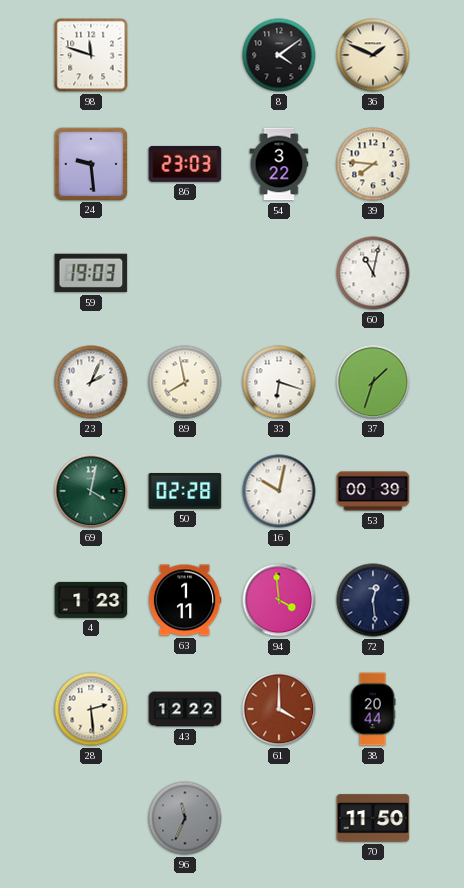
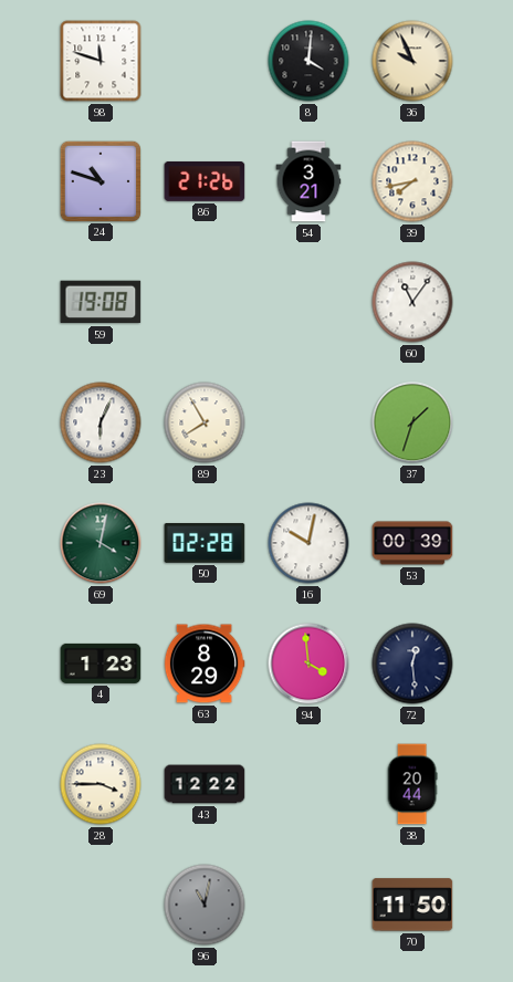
8: 4:09 -> 4:01
36: 1:49 -> 9:56
24: 9:29 -> 10:48
86: 23:03 -> 21:26
54: 3:22 -> 3:21
39: 7:46 -> 7:43
59: 19:03 -> 19:08
60: 11:02 -> 11:06
23: 2:04 -> 6:04
89: 7:58 -> 7:55
33: 6:18 -> none
63: 1:11 -> 8:29
28: 2:29 -> 3:45
61: 4:00 -> none
96: 11:34 -> 11:02
